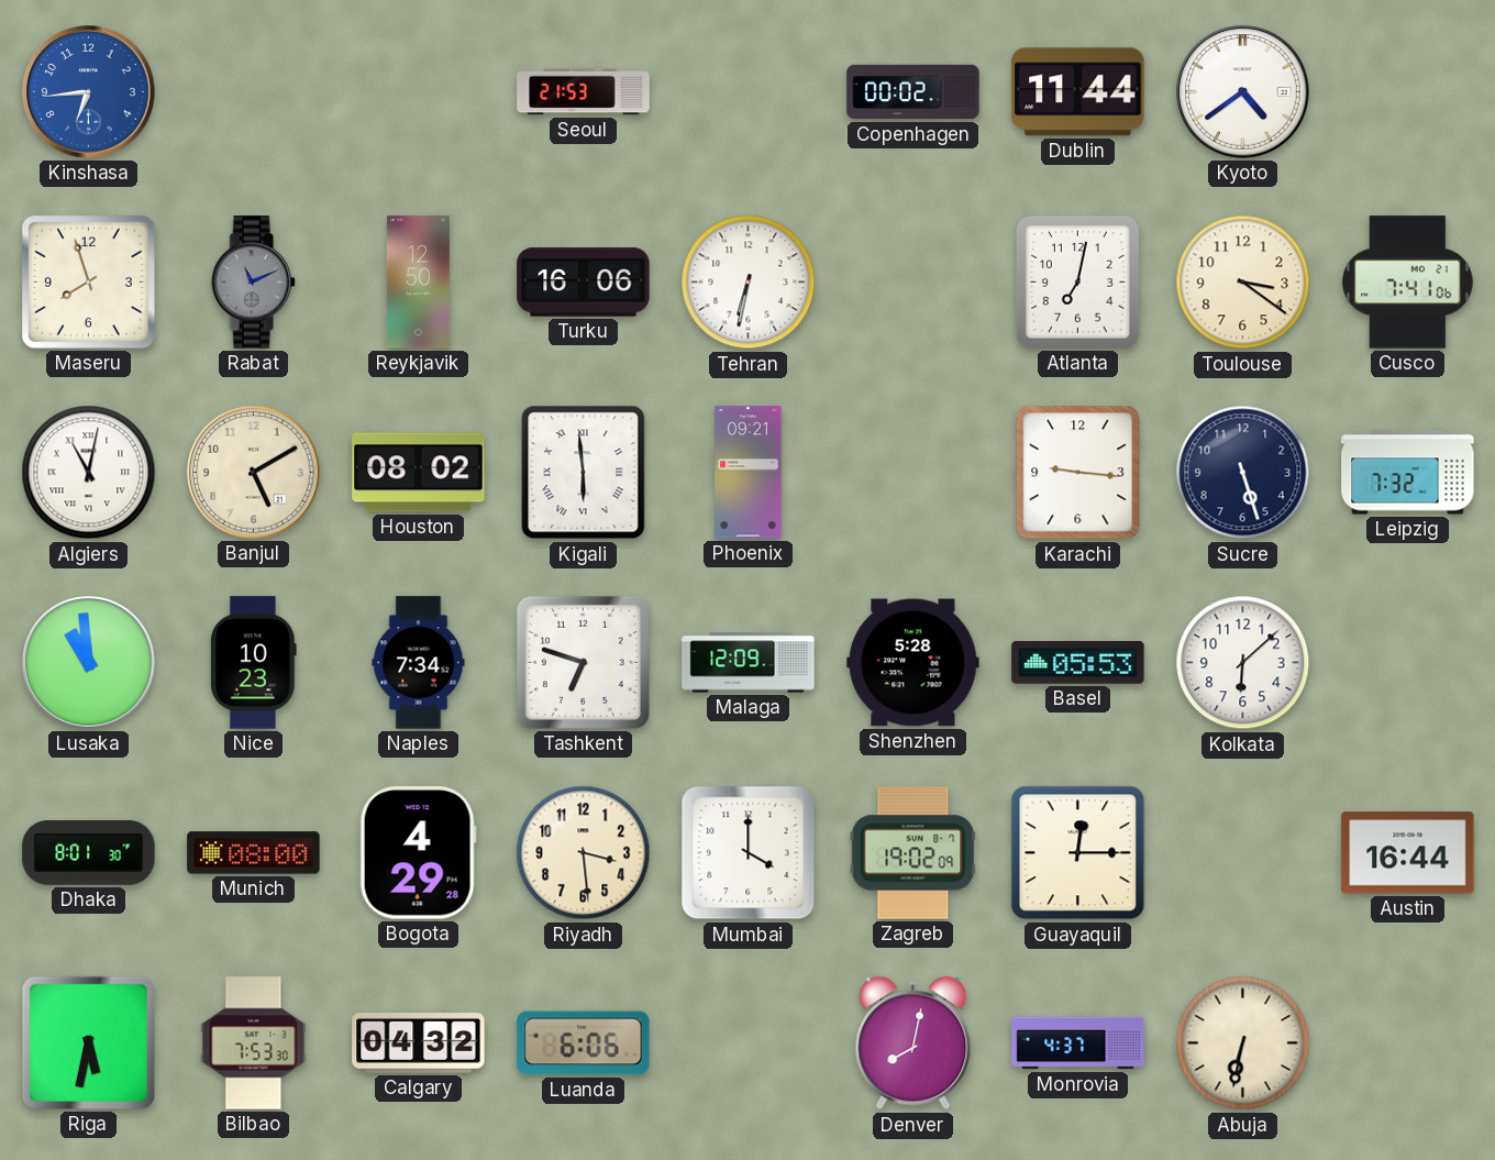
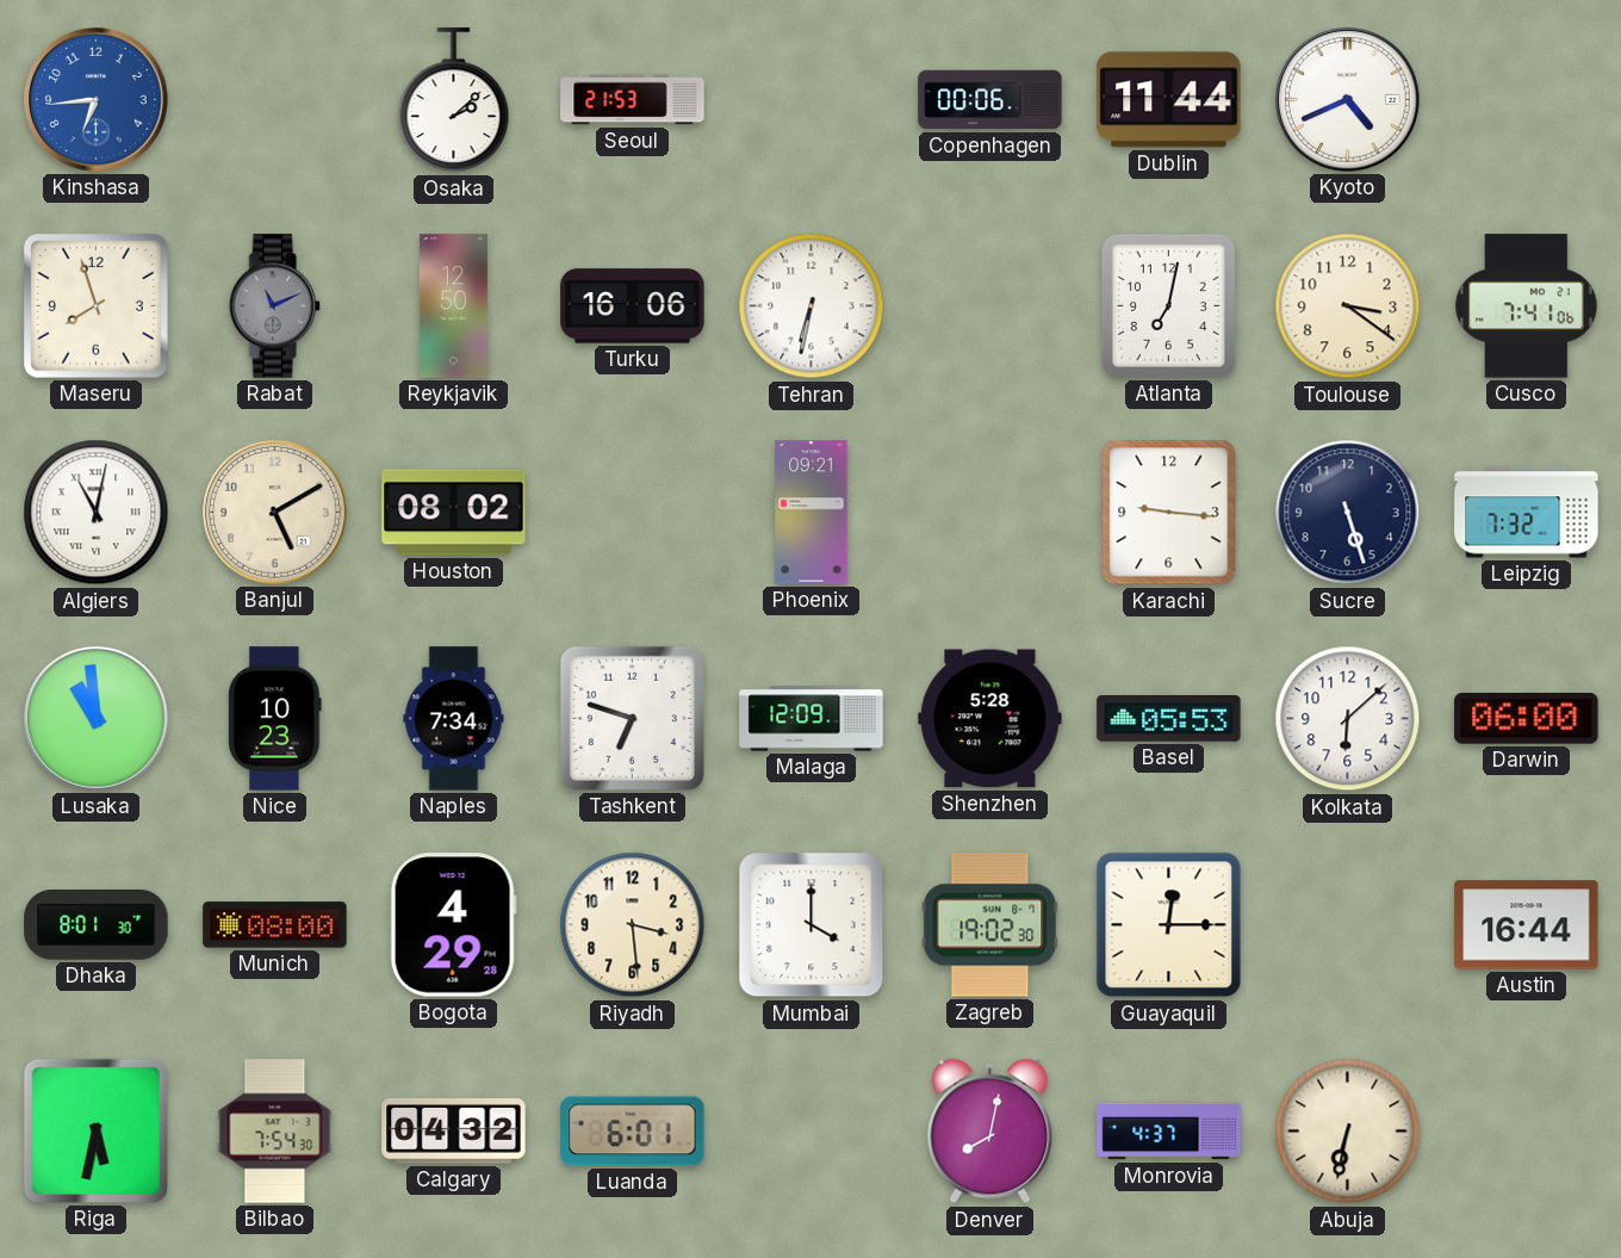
Osaka: none -> 2:08
Copenhagen: 00:02 -> 00:06
Kyoto: 4:39 -> 4:41
Kigali: 5:59 -> none
Darwin: none -> 06:00
Zagreb: 19:02:09 -> 19:02:30
Bilbao: 7:53 -> 7:54
Luanda: 6:06 -> 6:01
